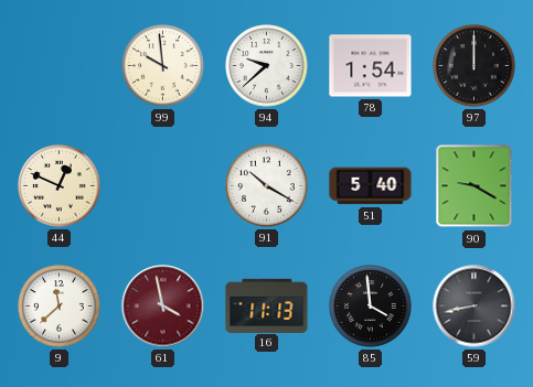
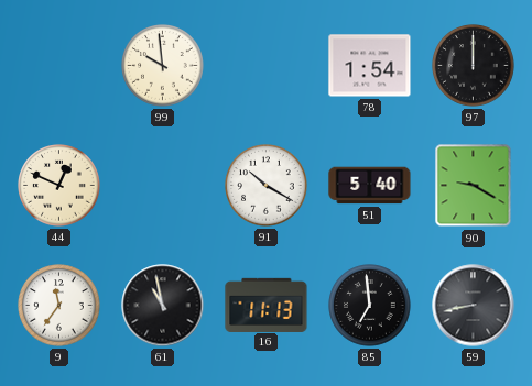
94: 9:38 -> none
9: 11:38 -> 11:36
61: 3:58 -> 10:58
61 dial: burgundy -> black
85: 3:59 -> 6:59
